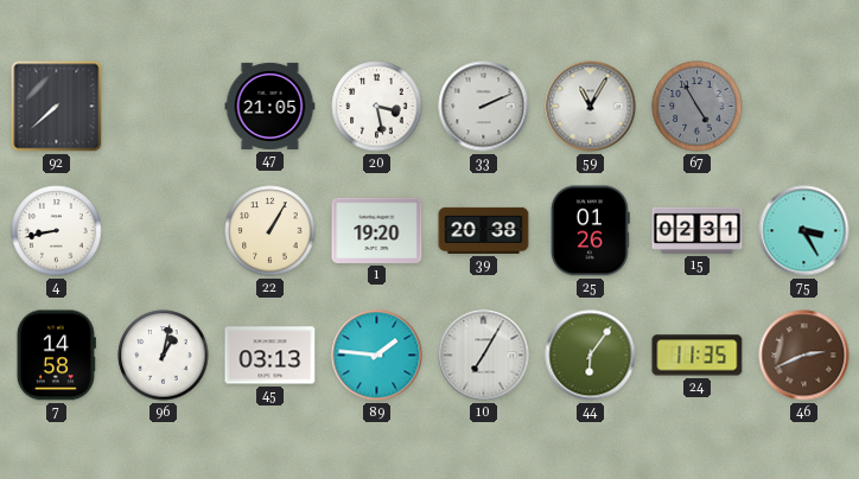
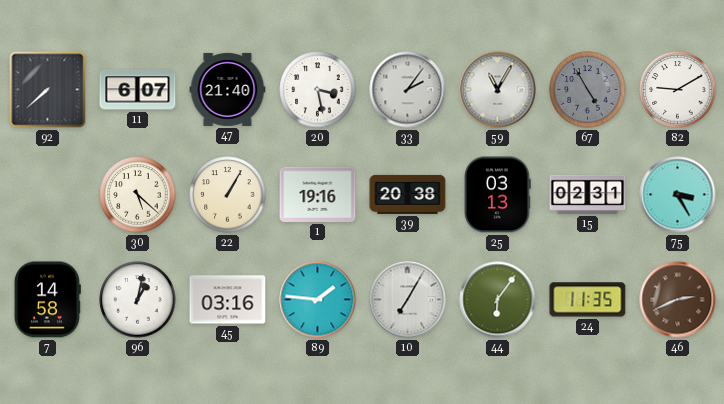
11: none -> 6:07
47: 21:05 -> 21:40
33: 2:11 -> 2:06
82: none -> 9:10
4: 8:43 -> none
30: none -> 5:22
1: 19:20 -> 19:16
25: 01:26 -> 03:13
45: 03:13 -> 03:16
